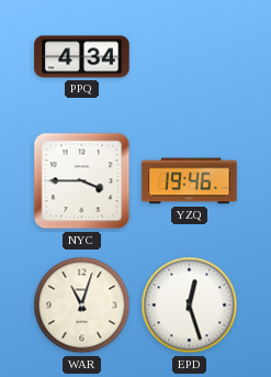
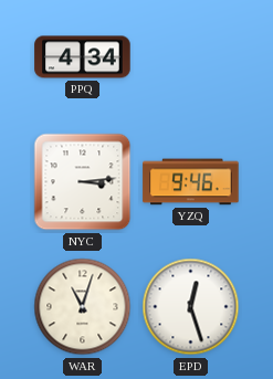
NYC: 3:45 -> 3:14
YZQ: 19:46 -> 9:46
